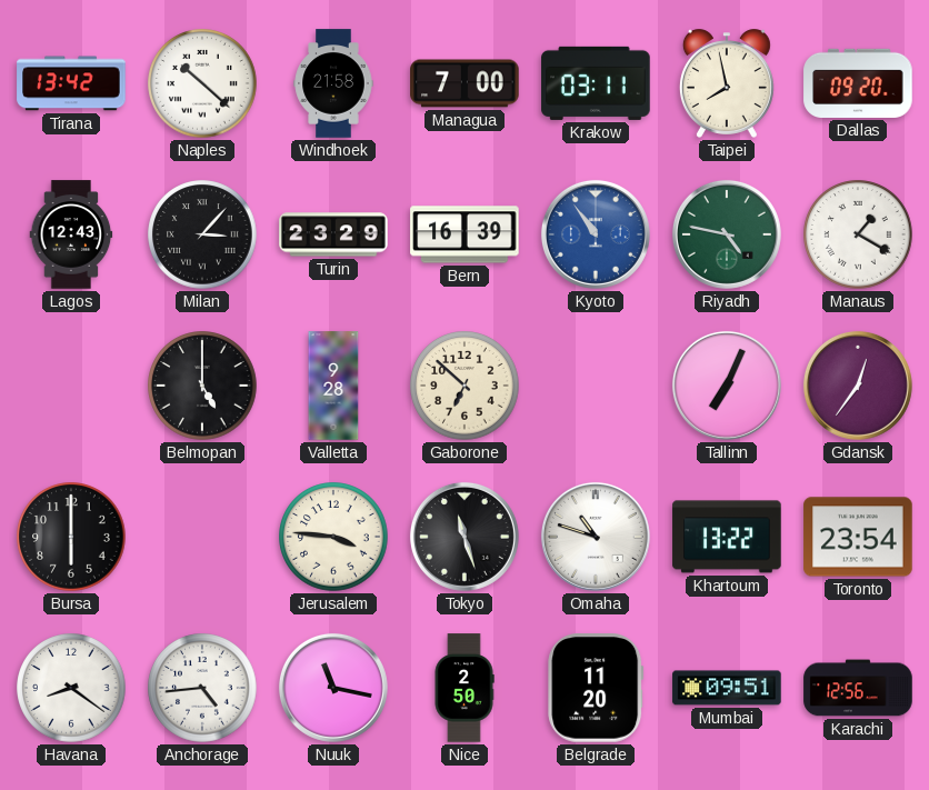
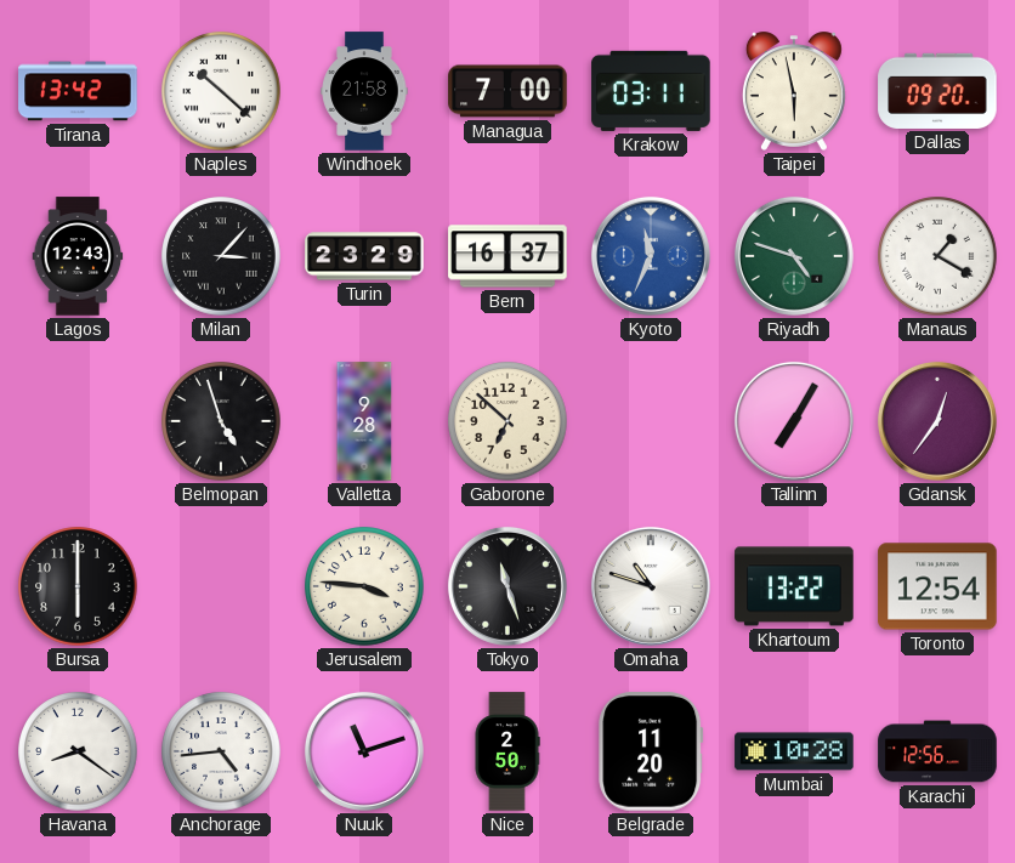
Taipei: 7:58 -> 5:58
Bern: 16:39 -> 16:37
Kyoto: 10:54 -> 11:34
Riyadh: 4:47 -> 4:48
Belmopan: 5:00 -> 4:57
Tallinn: 7:04 -> 7:05
Toronto: 23:54 -> 12:54
Nuuk: 11:17 -> 11:12
Mumbai: 09:51 -> 10:28
